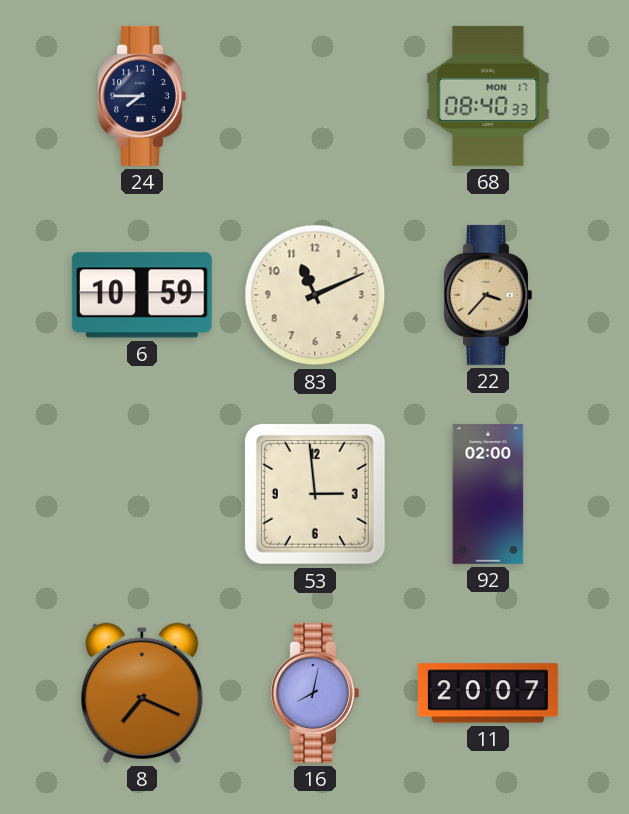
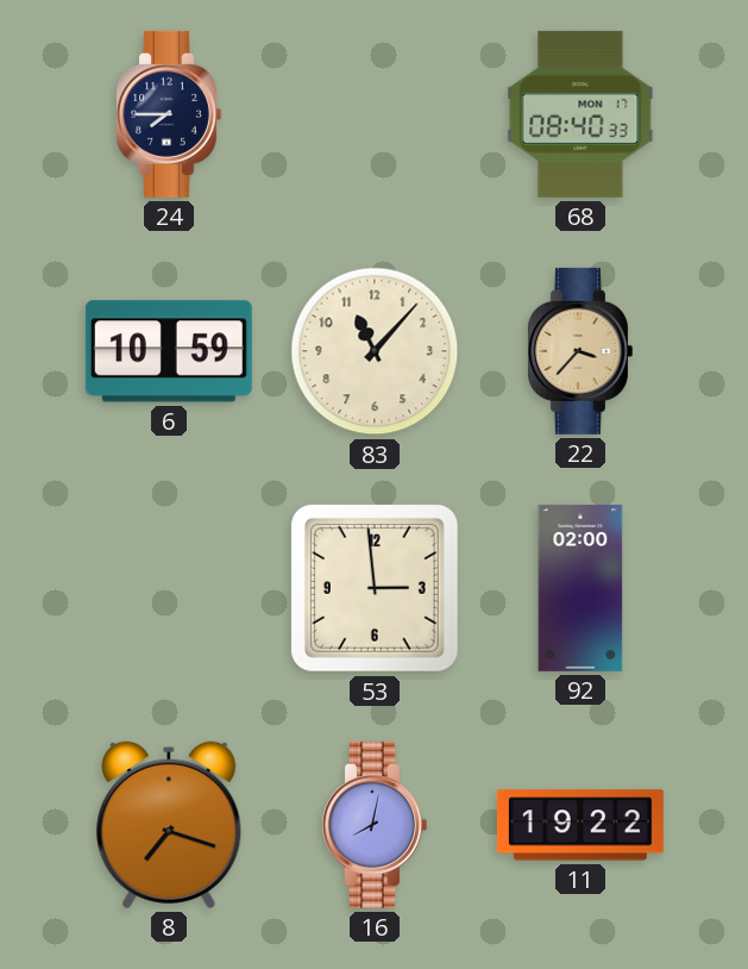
83: 11:11 -> 11:07
8: 7:19 -> 7:18
11: 20:07 -> 19:22
